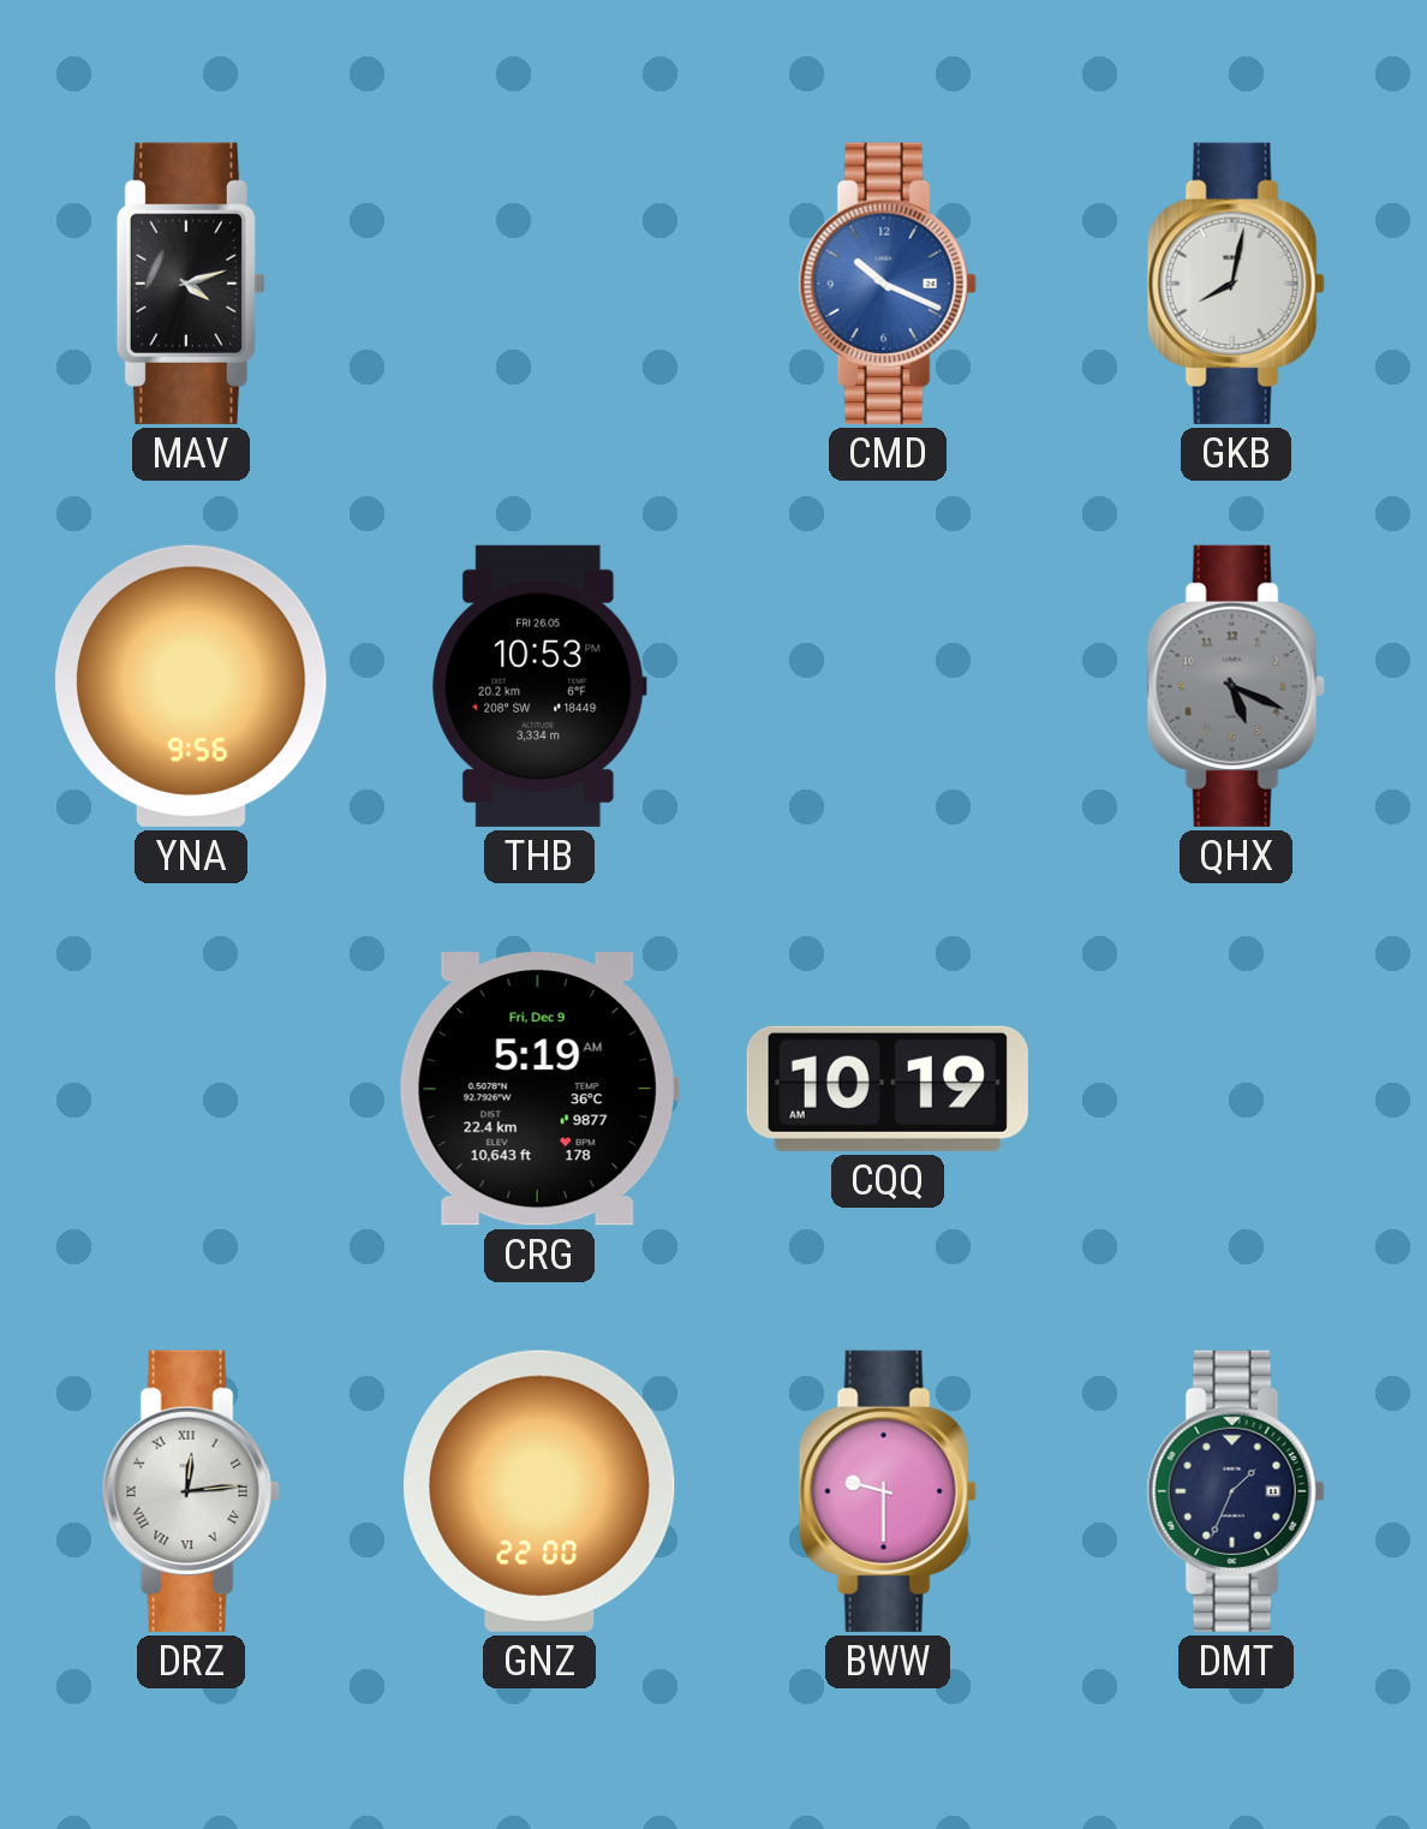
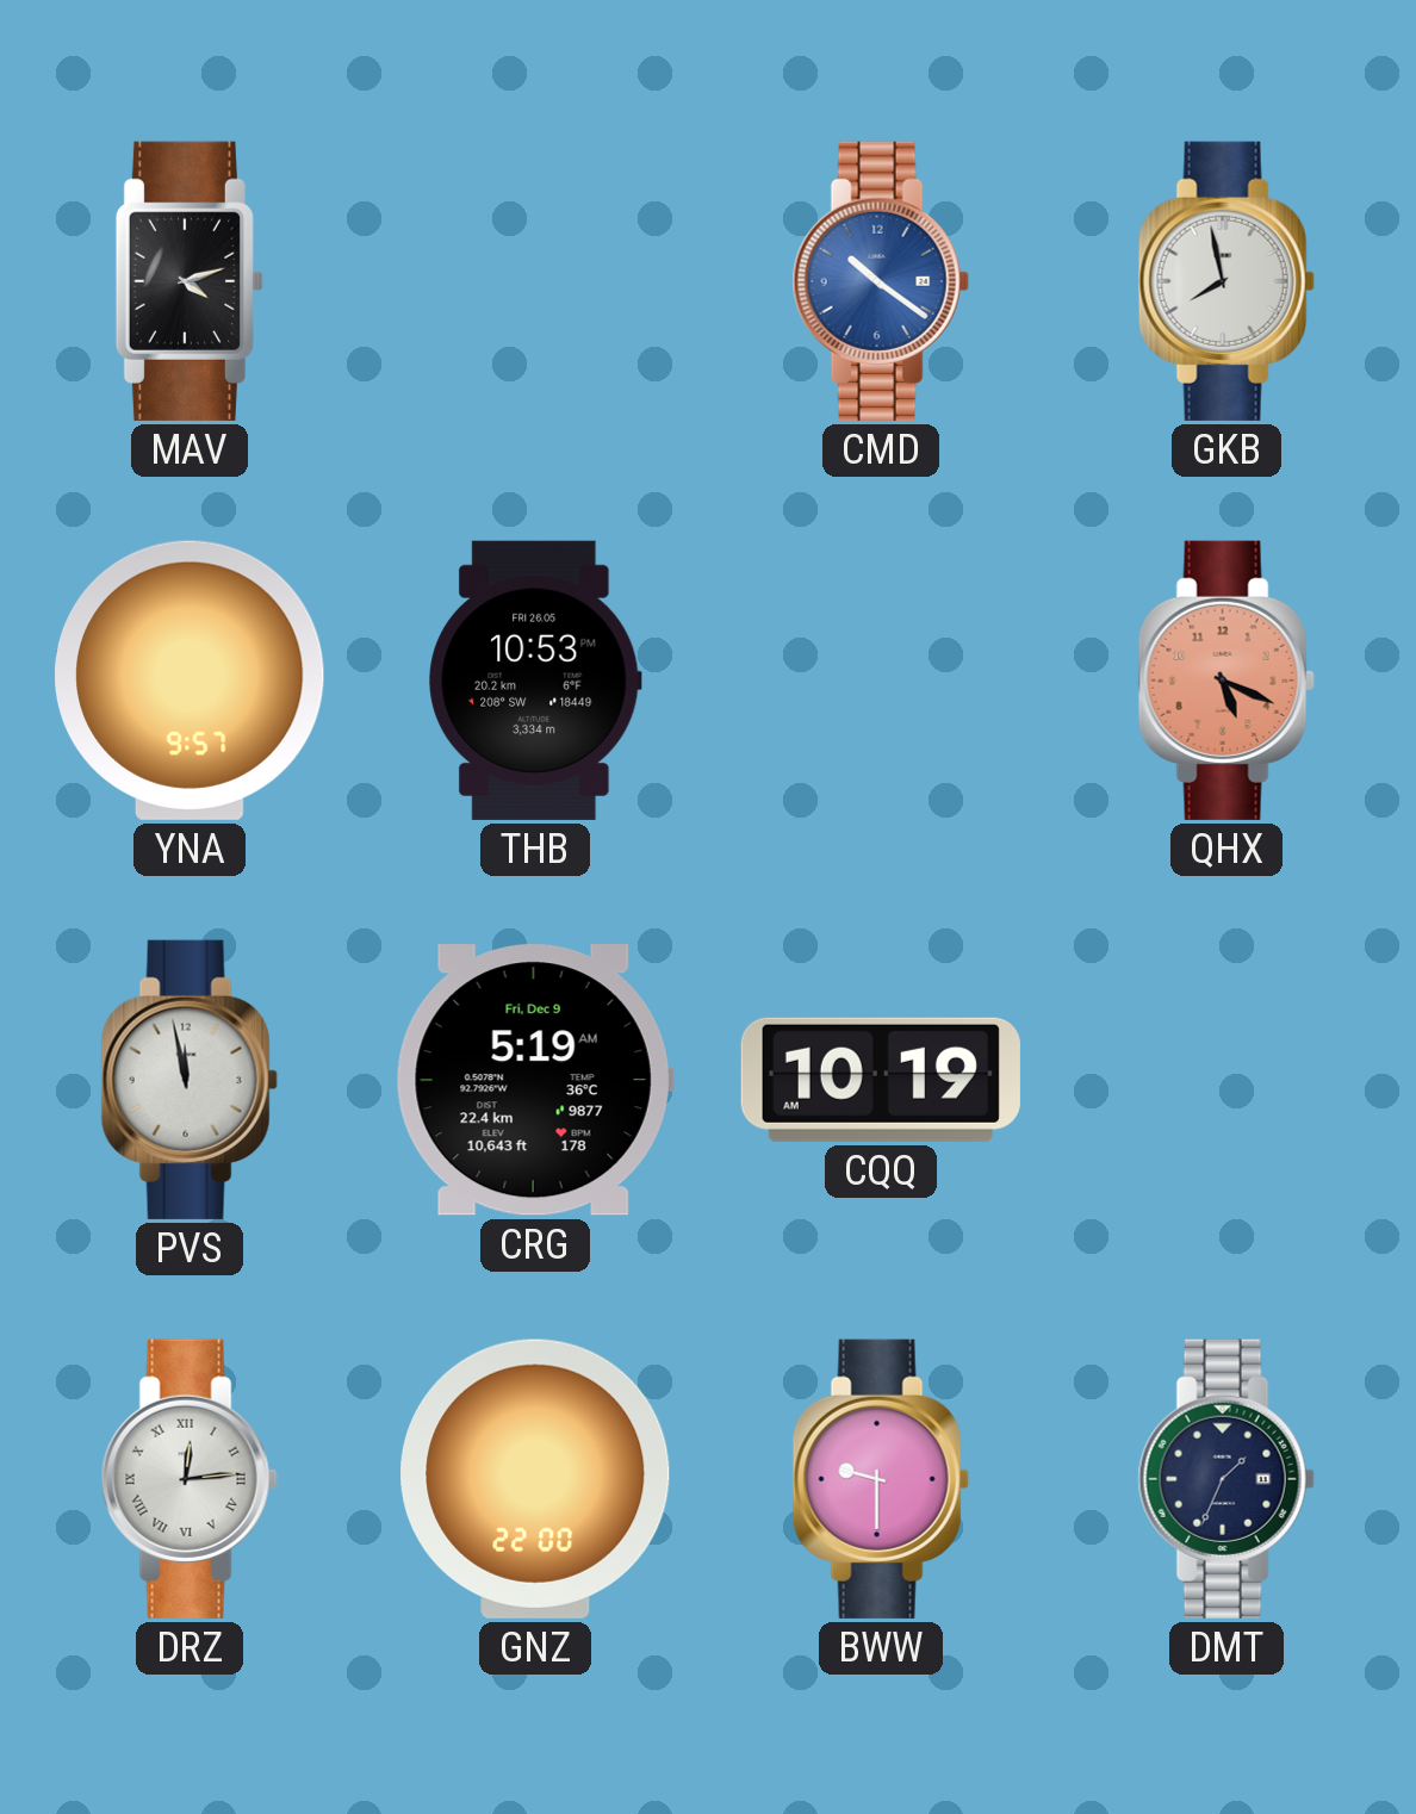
CMD: 10:19 -> 10:21
GKB: 8:02 -> 7:58
YNA: 9:56 -> 9:57
QHX dial: grey -> salmon
PVS: none -> 11:58
